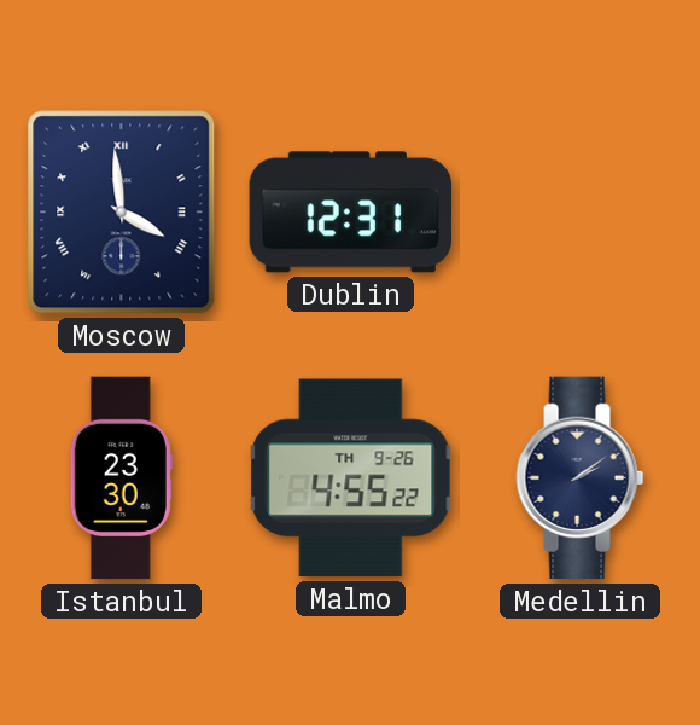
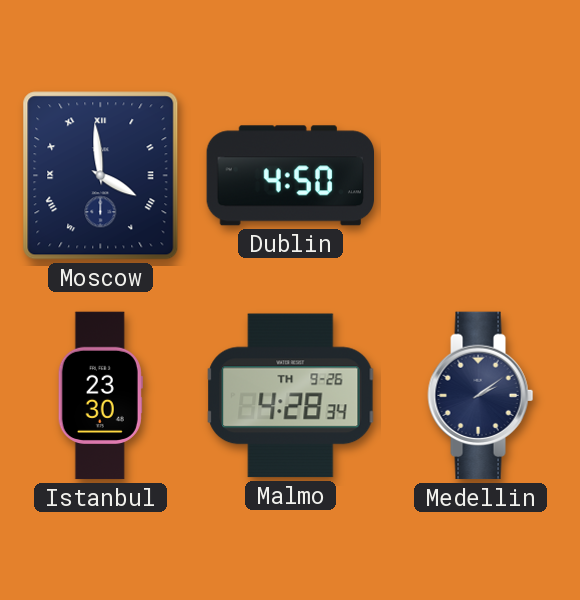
Dublin: 12:31 -> 4:50
Malmo: 4:55 -> 4:28
